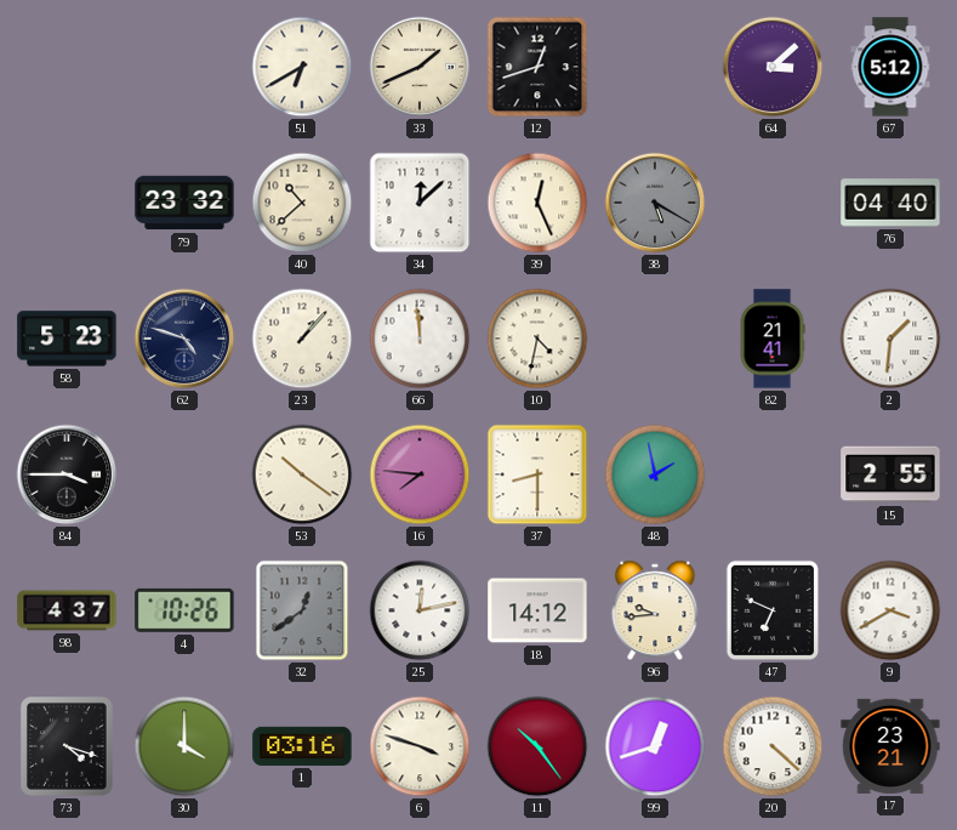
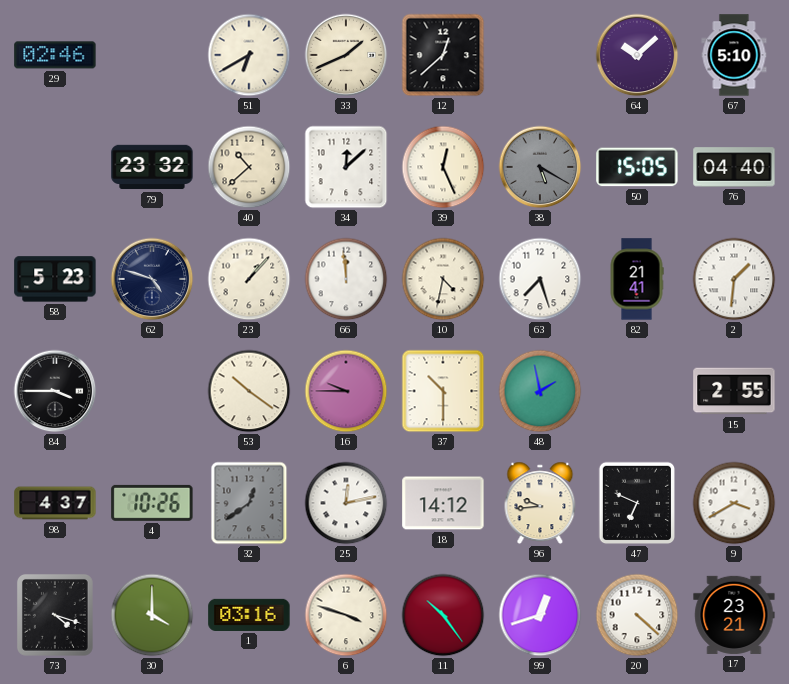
29: none -> 02:46
12: 12:42 -> 12:38
64: 3:08 -> 10:08
67: 5:12 -> 5:10
50: none -> 15:05
63: none -> 7:27
16: 7:46 -> 9:45
37: 8:30 -> 10:30
